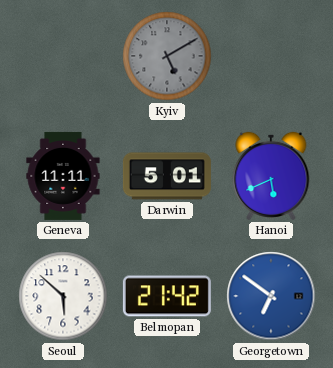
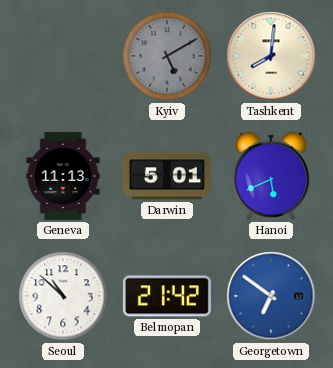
Tashkent: none -> 8:01
Geneva: 11:11 -> 11:13
Seoul: 5:52 -> 10:52
